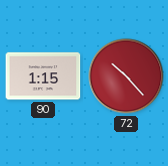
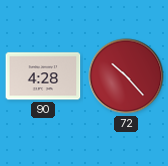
90: 1:15 -> 4:28
